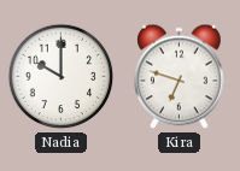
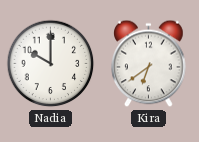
Kira: 6:48 -> 6:39
